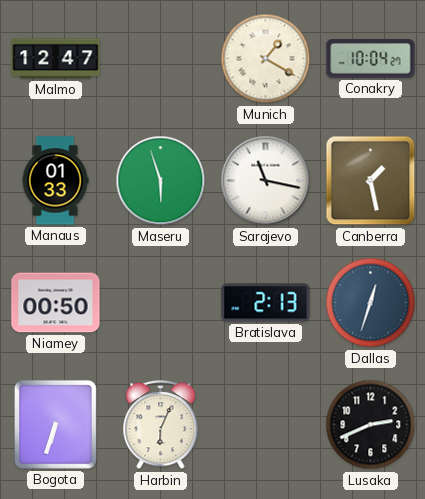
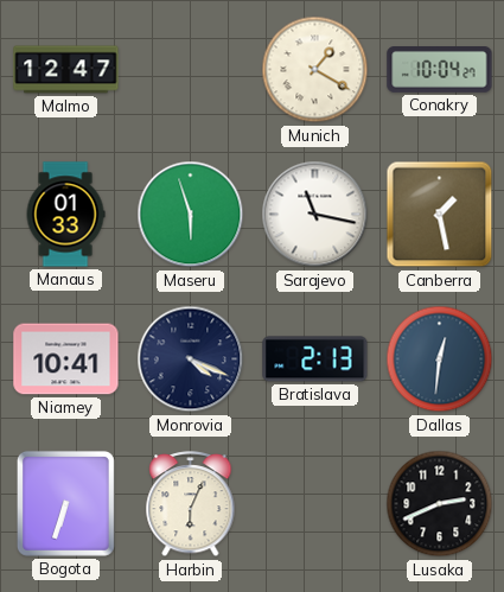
Niamey: 00:50 -> 10:41
Monrovia: none -> 4:19
Dallas: 12:33 -> 12:31
